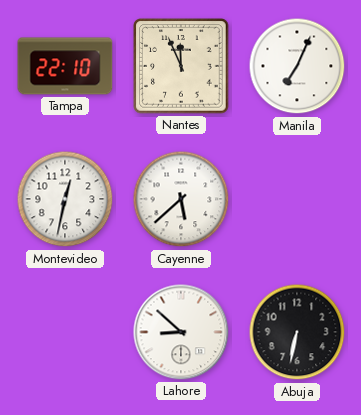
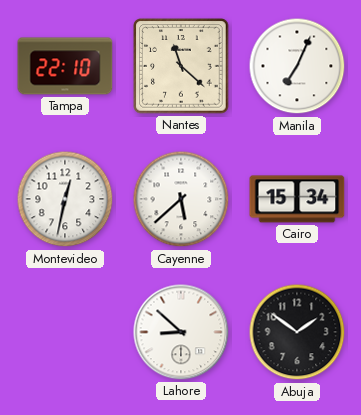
Nantes: 11:56 -> 11:22
Cairo: none -> 15:34
Abuja: 6:32 -> 1:51
